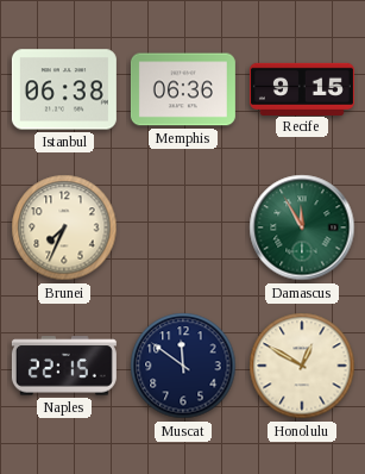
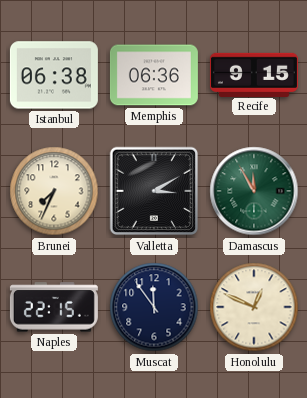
Valletta: none -> 3:10
Muscat: 11:51 -> 11:54
Honolulu: 12:50 -> 12:49
